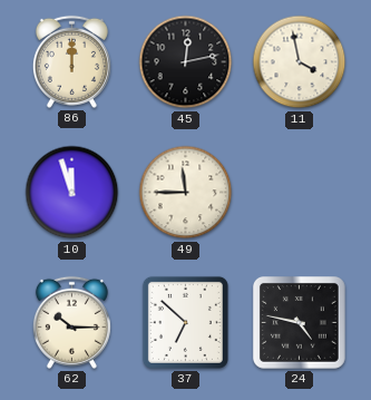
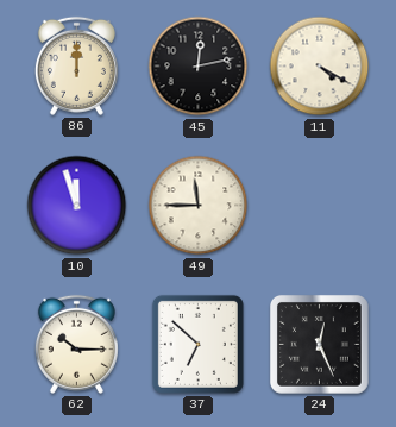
11: 3:58 -> 4:20
24: 4:47 -> 12:26
